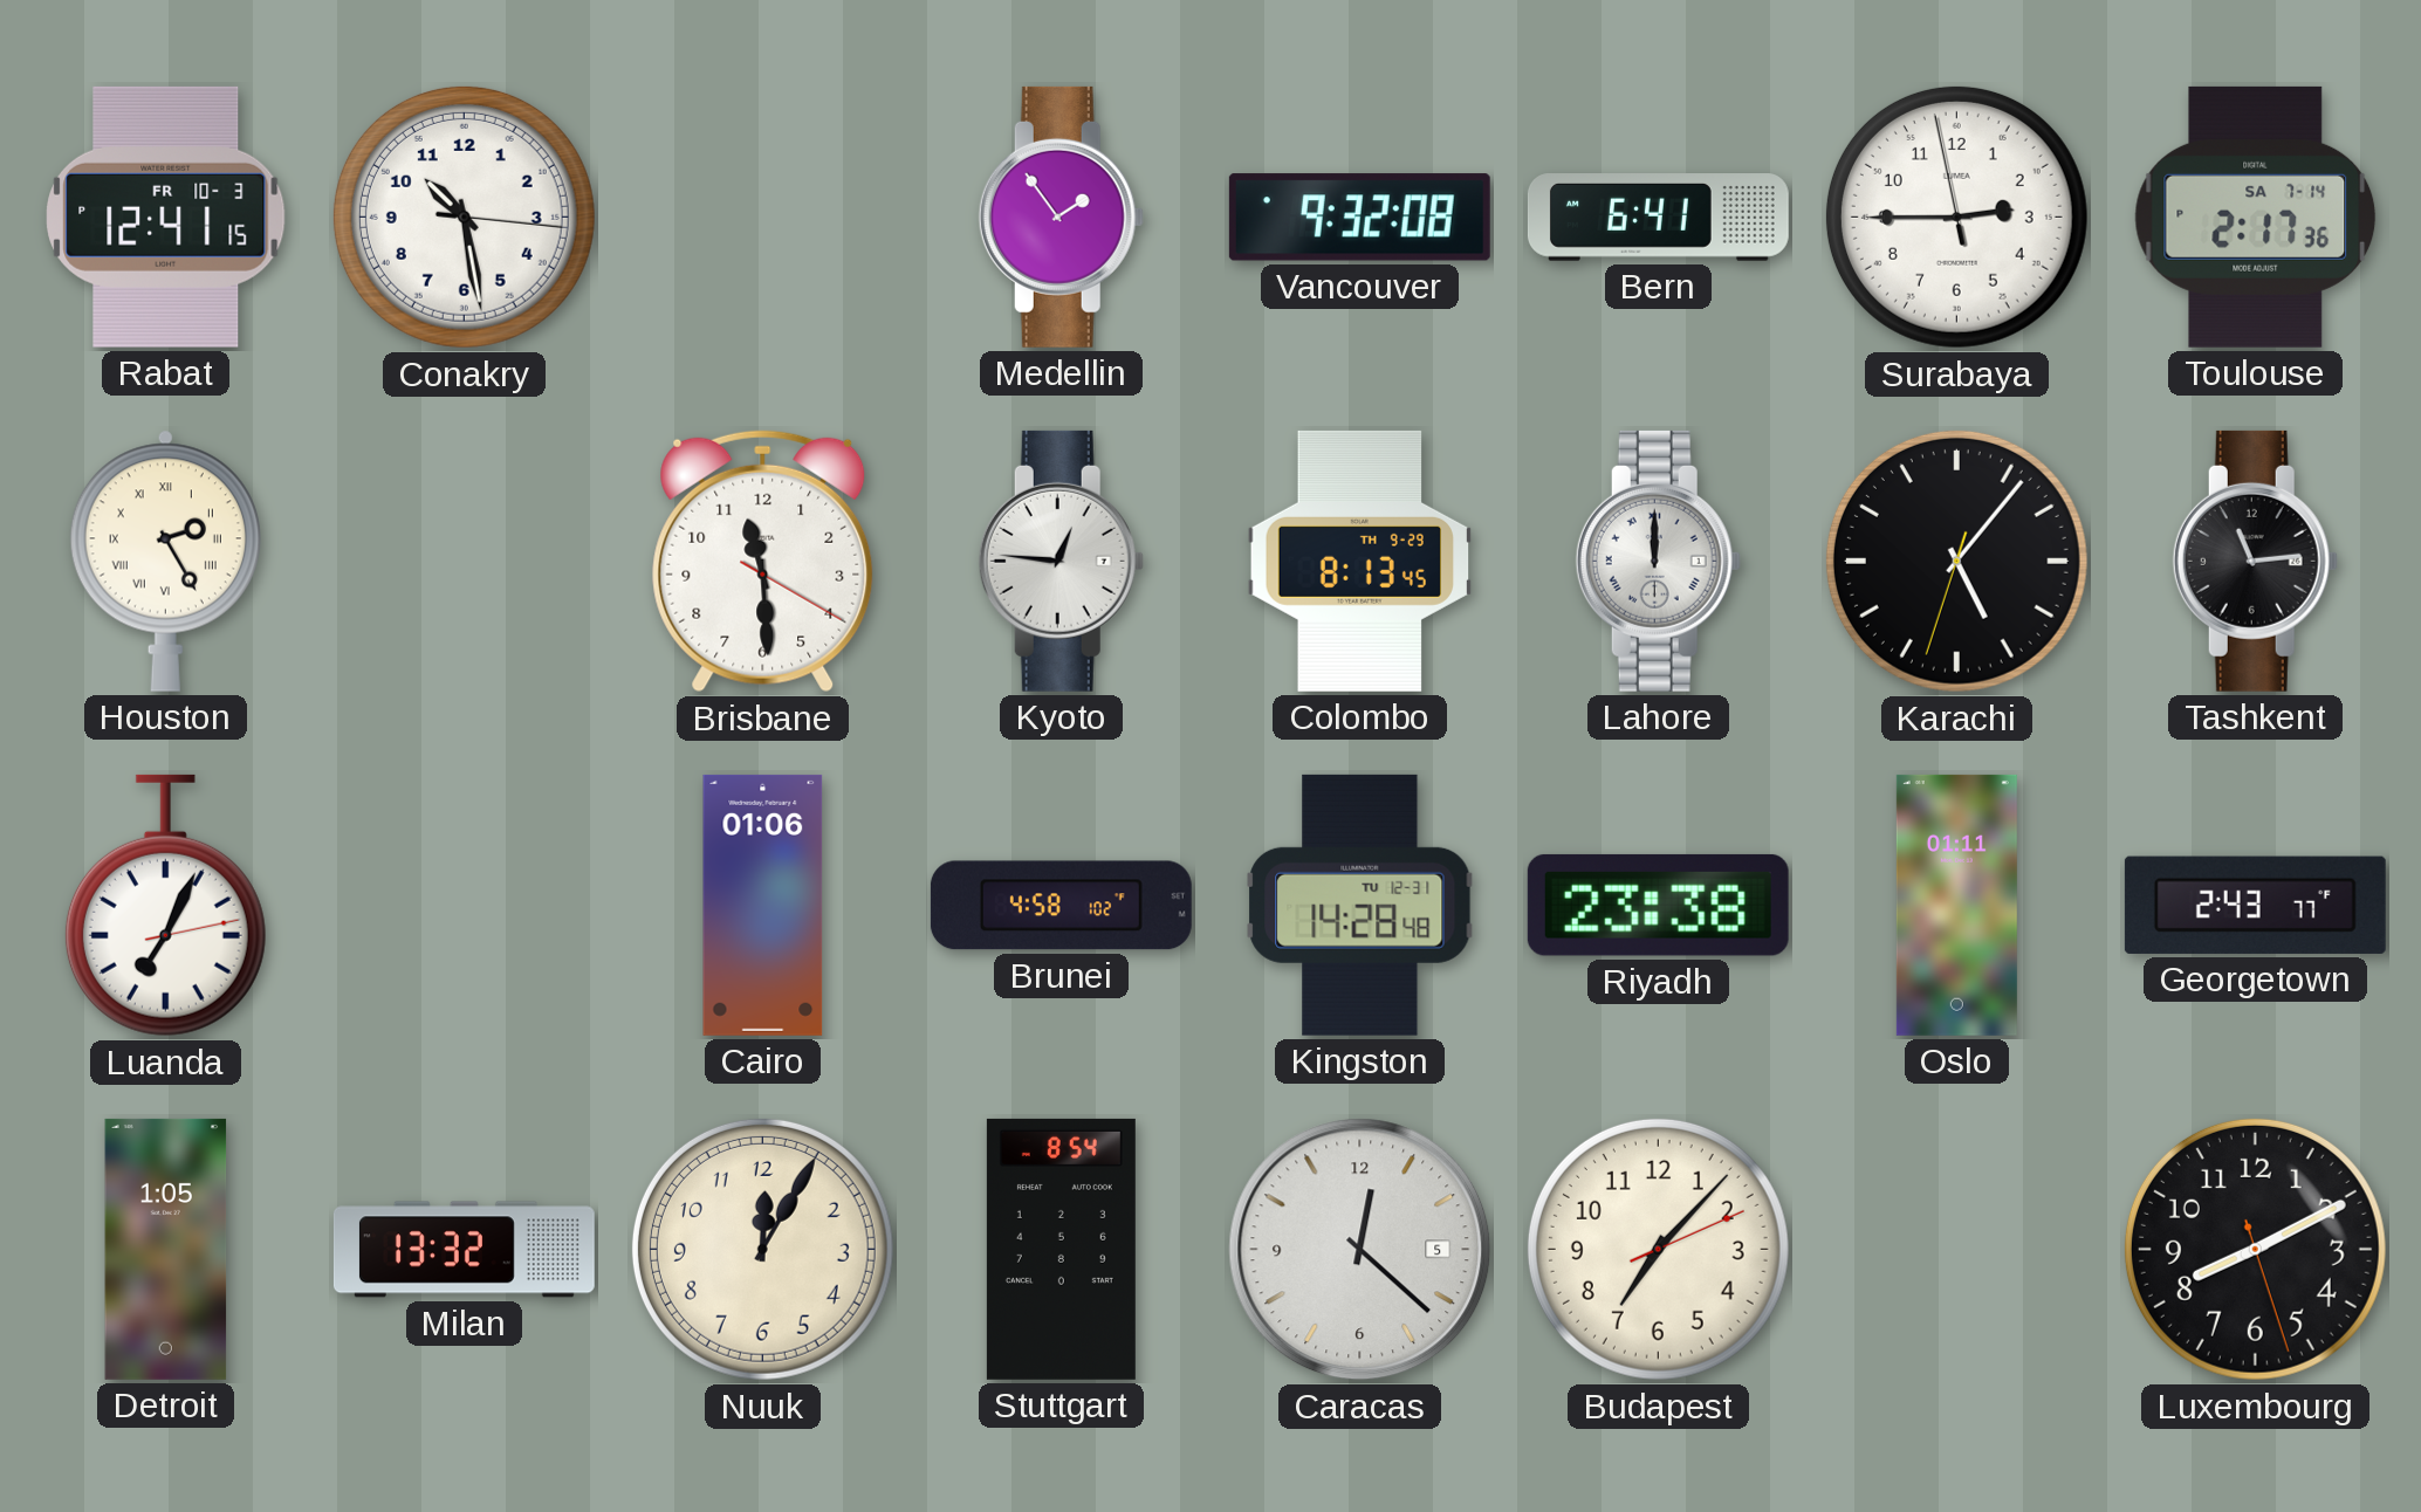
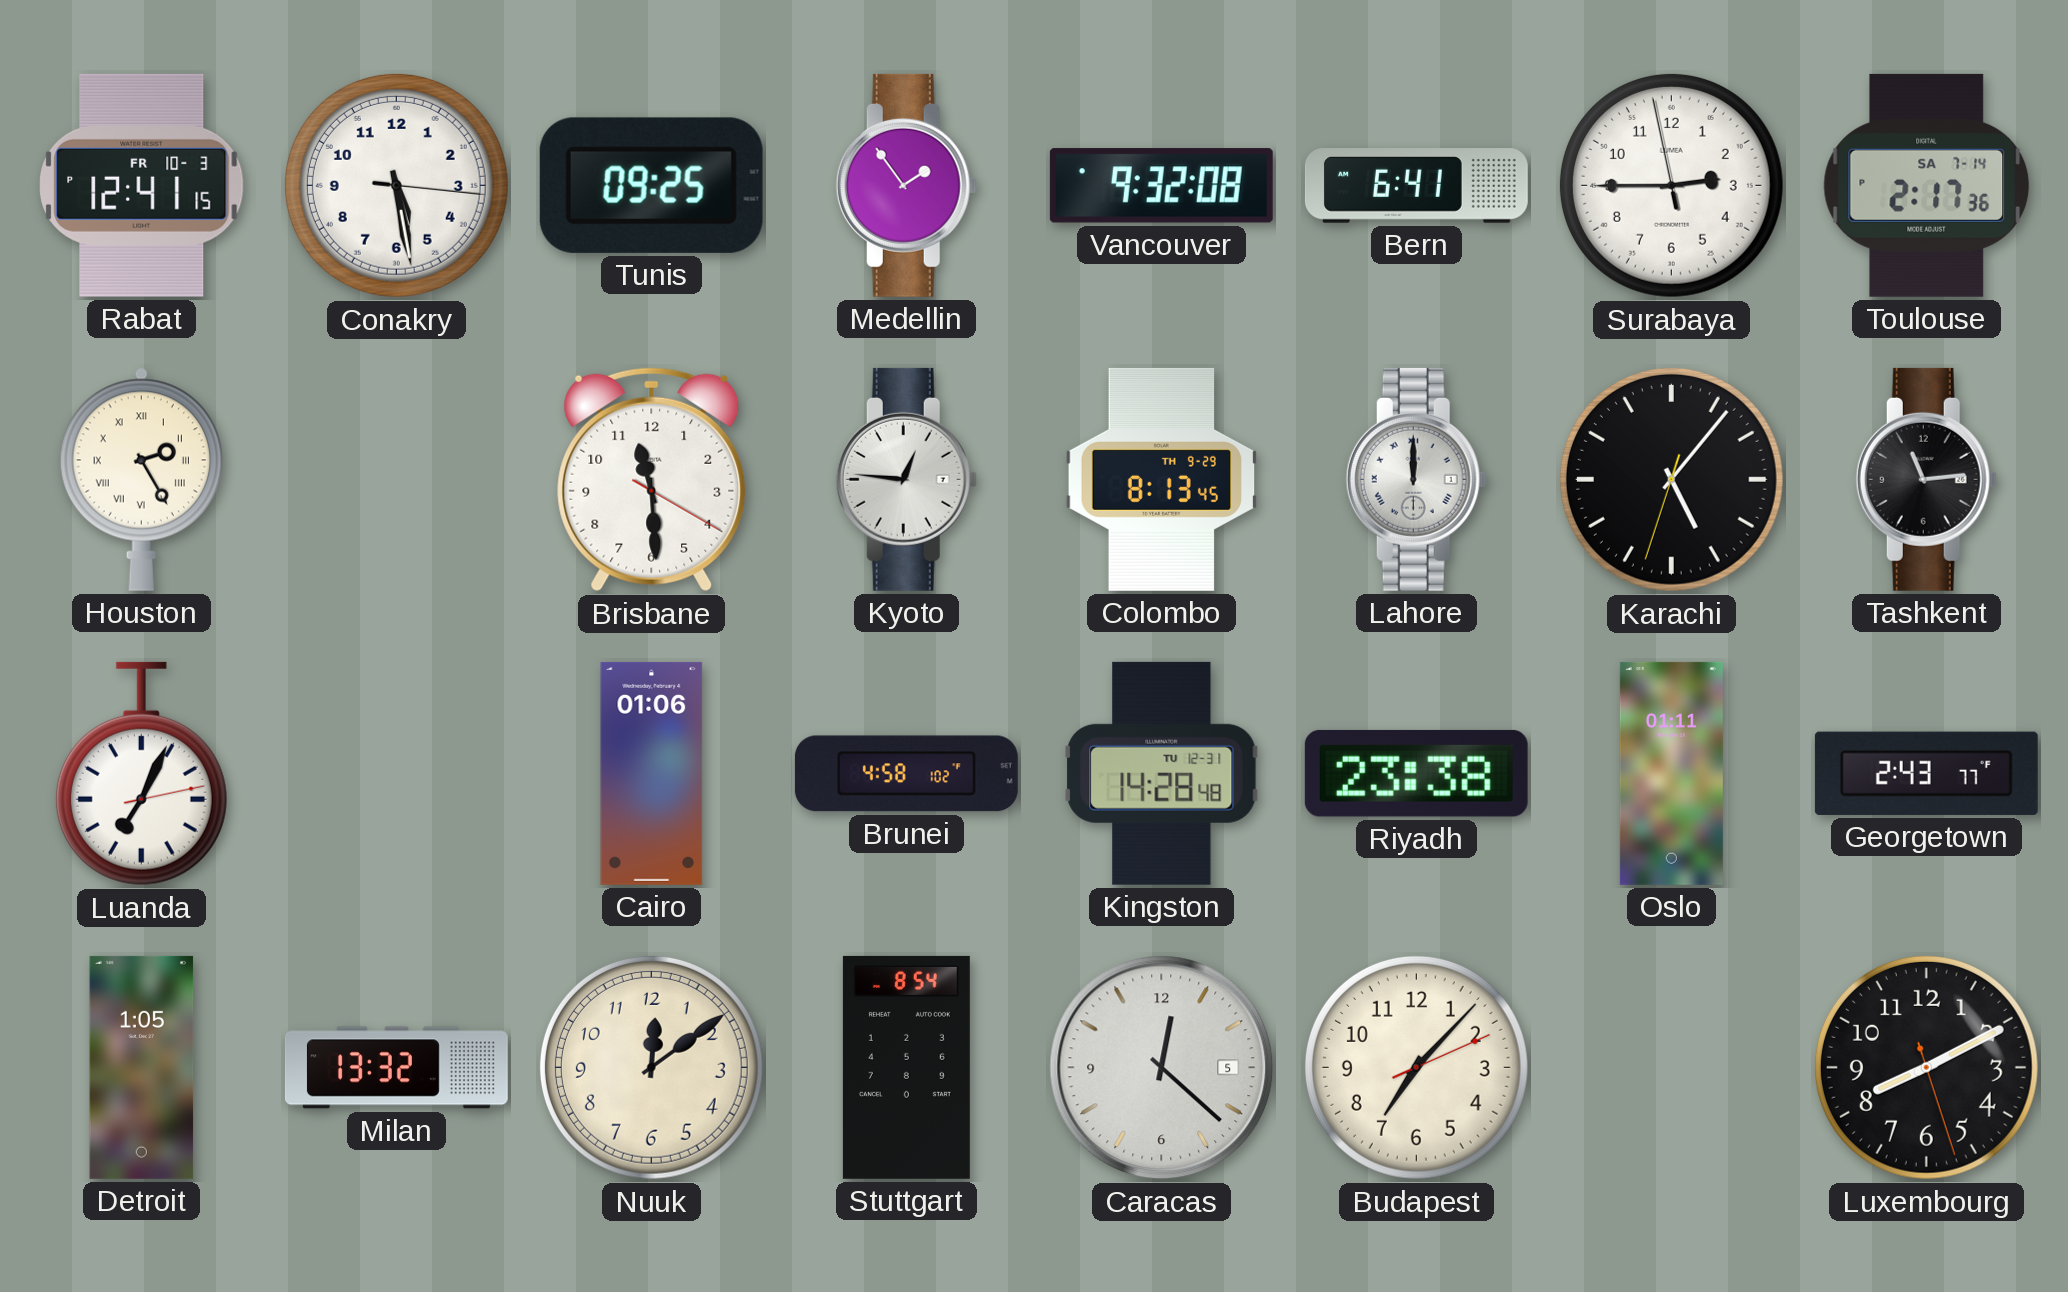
Conakry: 10:28 -> 5:28
Tunis: none -> 09:25
Nuuk: 12:05 -> 12:09
